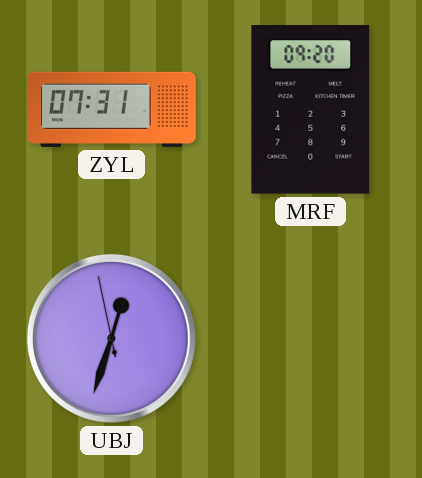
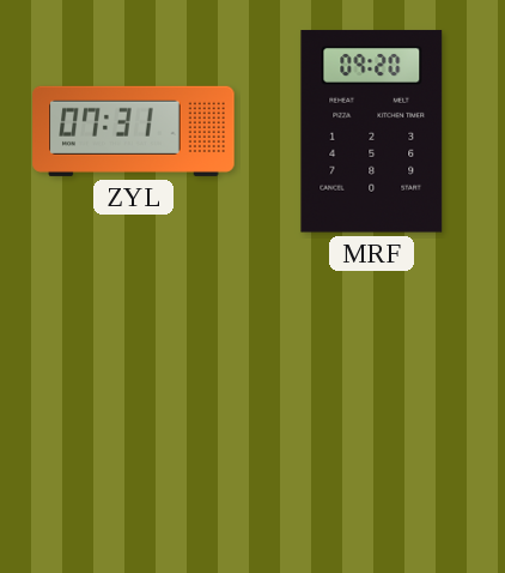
UBJ: 12:32 -> none
